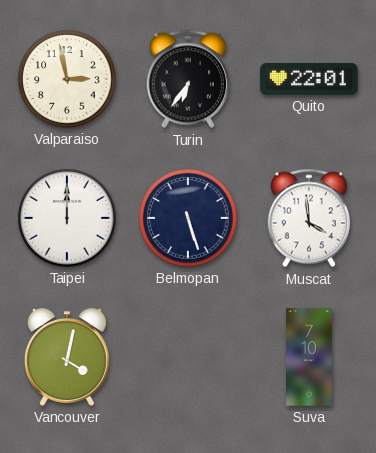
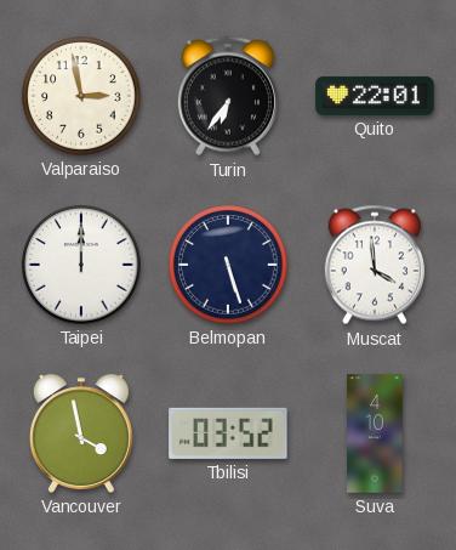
Vancouver: 4:02 -> 3:58
Tbilisi: none -> 03:52
Suva: 7:10 -> 4:10
